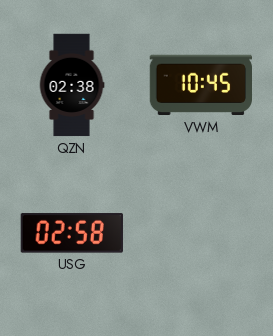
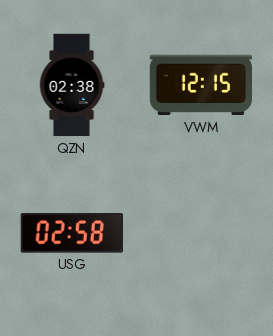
VWM: 10:45 -> 12:15
